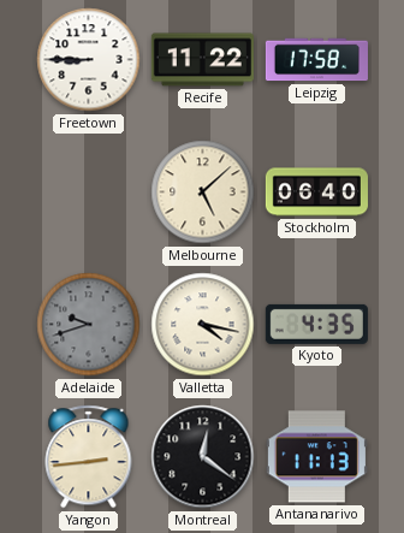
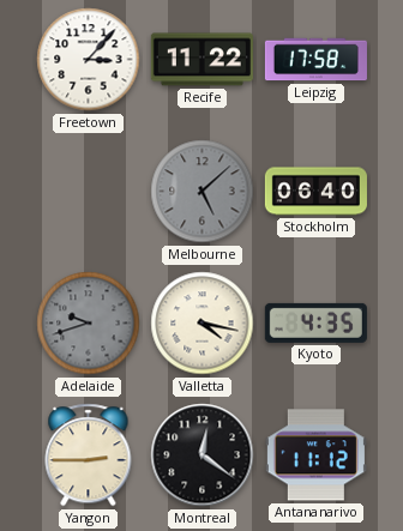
Freetown: 8:45 -> 3:07
Melbourne dial: cream -> grey
Yangon: 2:44 -> 2:45
Antananarivo: 11:13 -> 11:12
